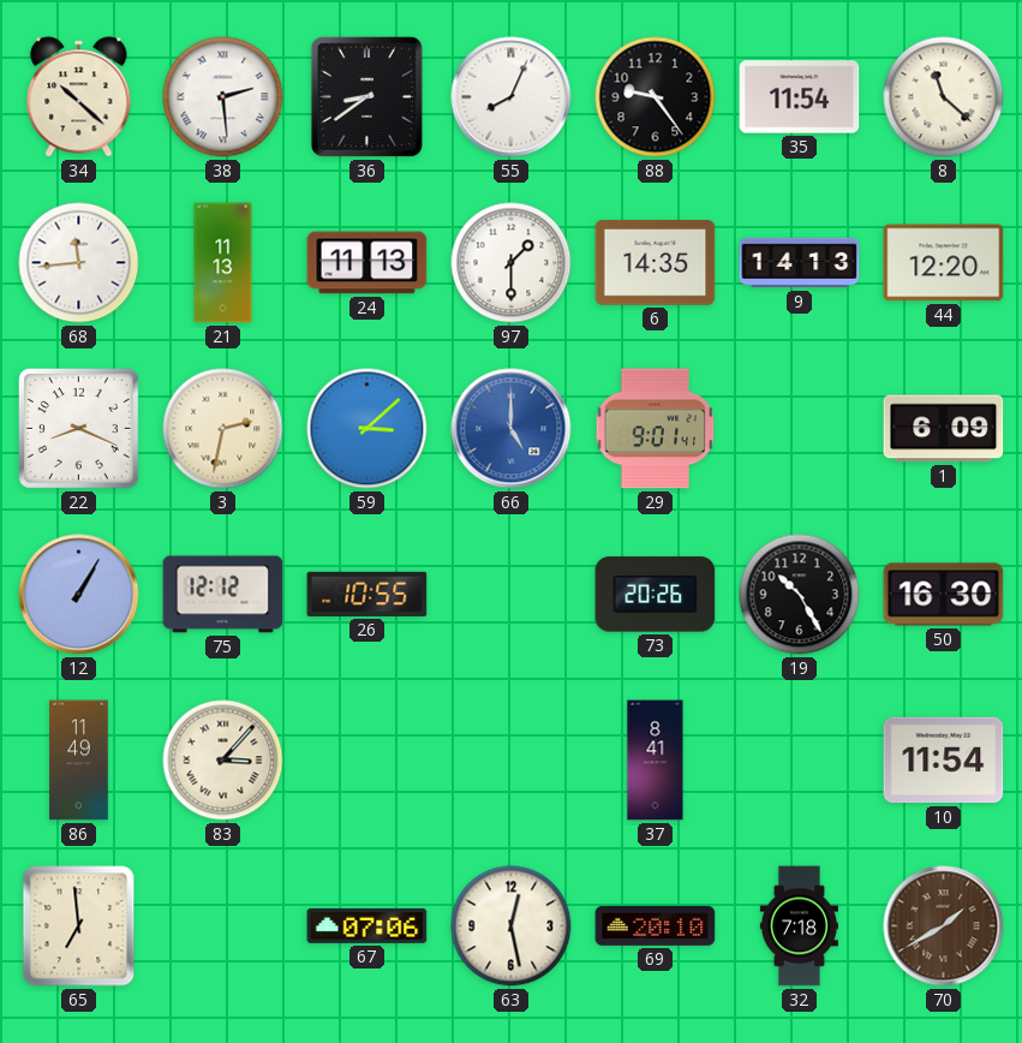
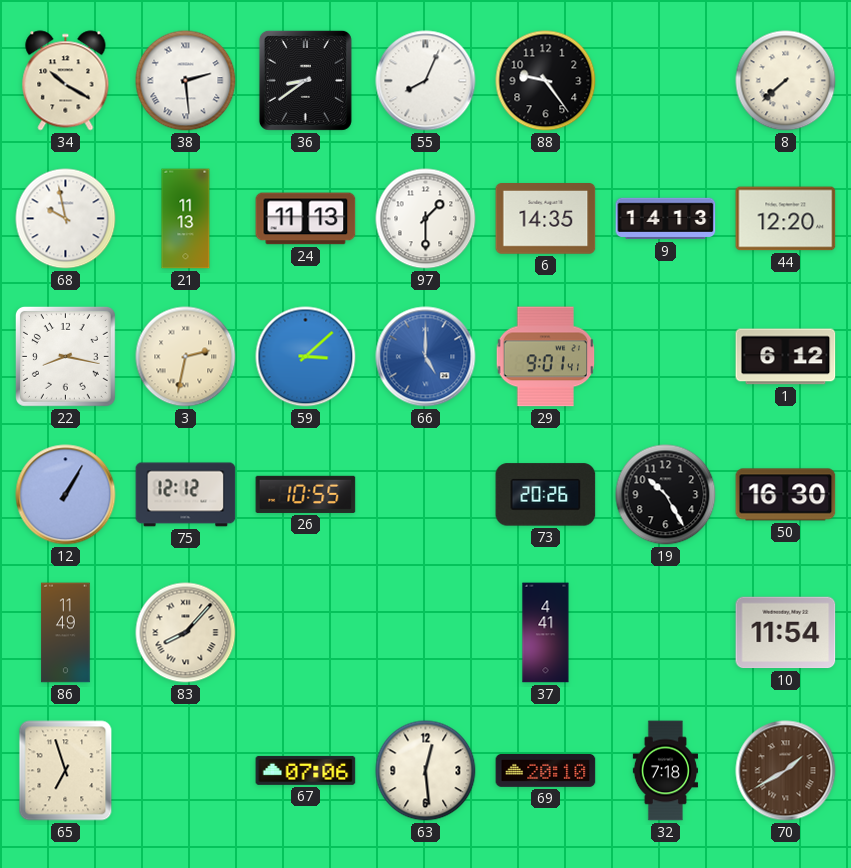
34: 10:22 -> 10:20
35: 11:54 -> none
8: 11:22 -> 7:38
68: 11:44 -> 9:58
22: 8:19 -> 8:17
1: 6:09 -> 6:12
83: 3:07 -> 8:07
37: 8:41 -> 4:41
65: 6:59 -> 6:57
63: 12:28 -> 12:29
